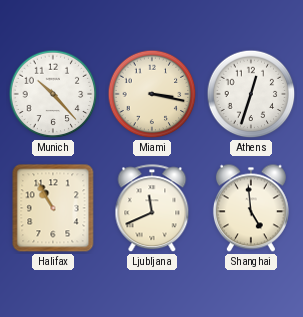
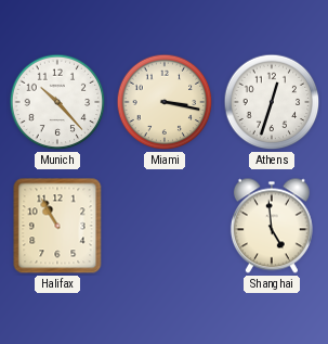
Ljubljana: 11:41 -> none
